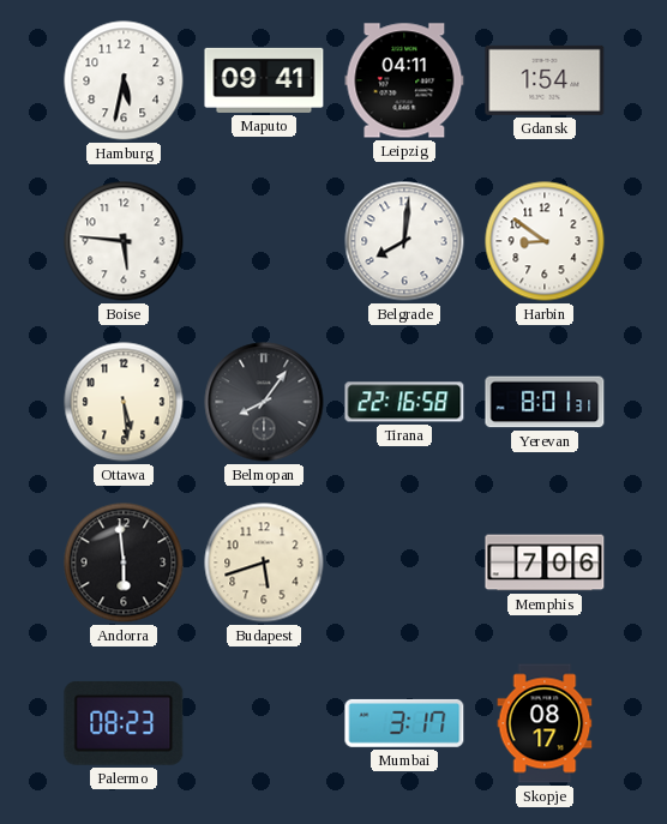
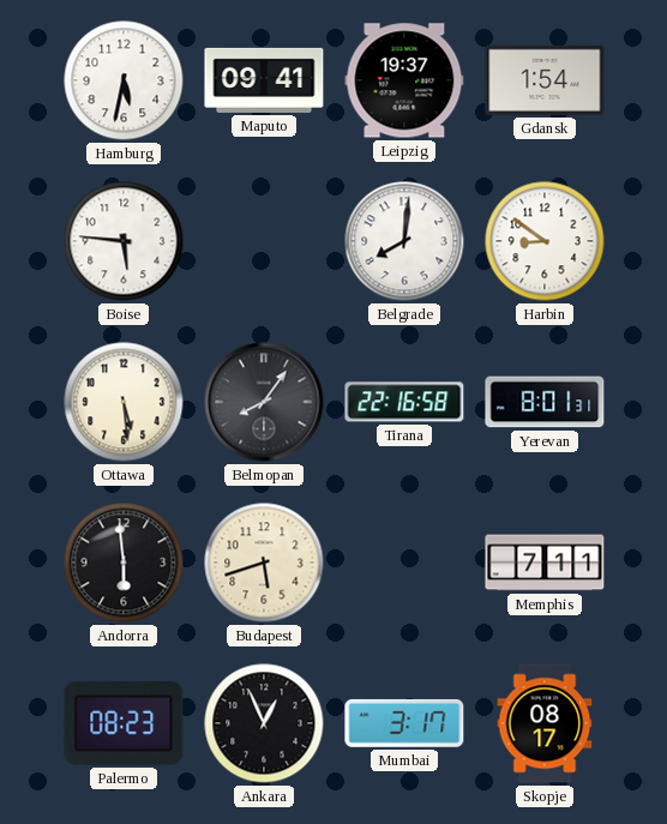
Leipzig: 04:11 -> 19:37
Memphis: 7:06 -> 7:11
Ankara: none -> 12:56
